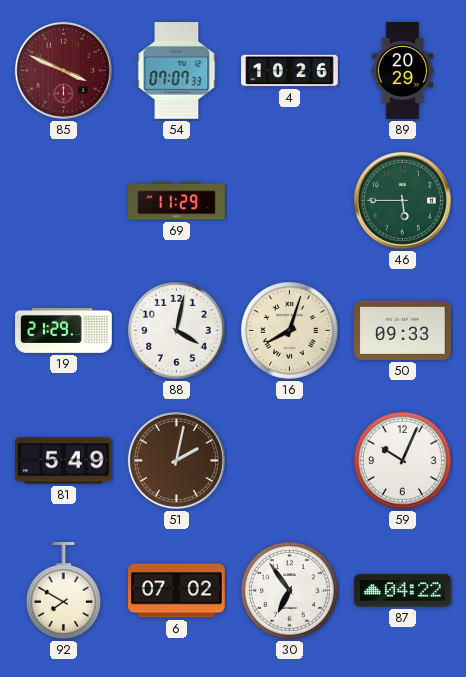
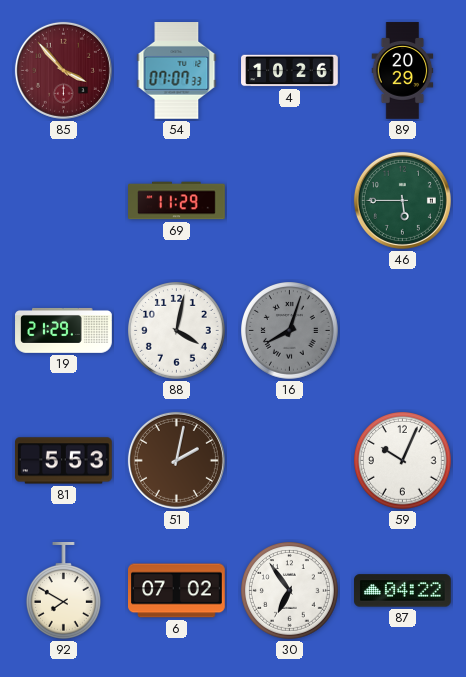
85: 3:49 -> 3:53
16 dial: cream -> grey
50: 09:33 -> none
81: 5:49 -> 5:53
